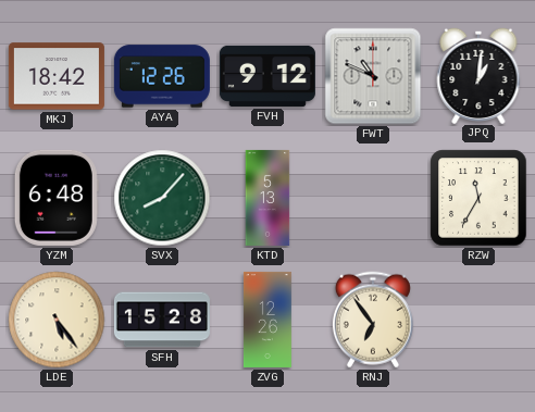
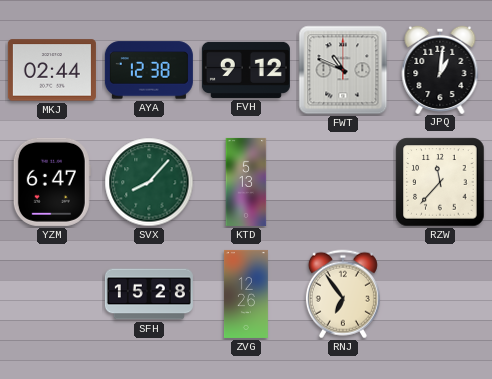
MKJ: 18:42 -> 02:44
AYA: 12:26 -> 12:38
YZM: 6:48 -> 6:47
RZW: 11:35 -> 11:37
LDE: 5:24 -> none
